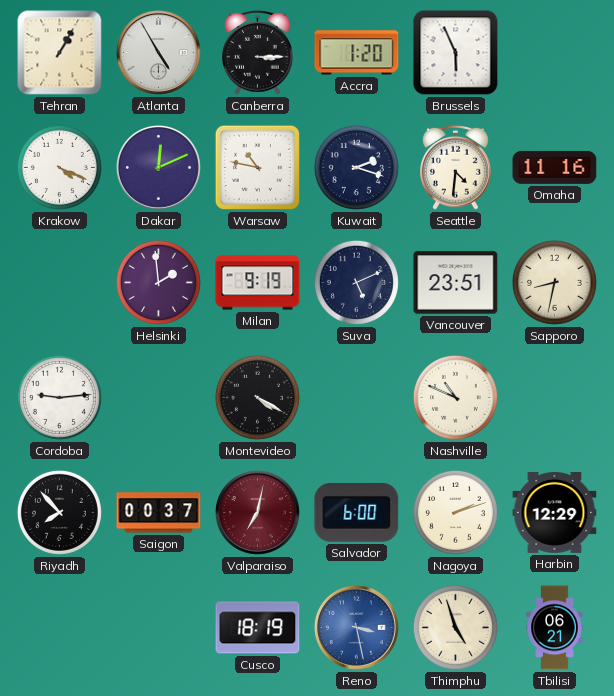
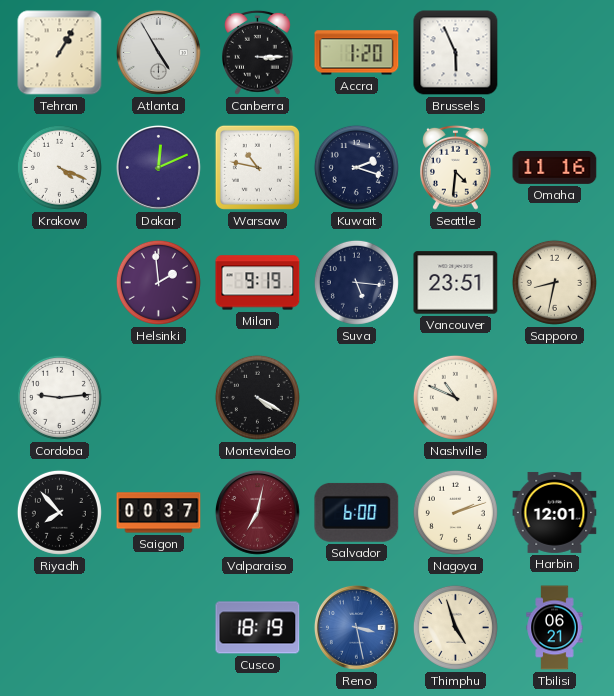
Suva: 5:11 -> 5:16
Harbin: 12:29 -> 12:01
